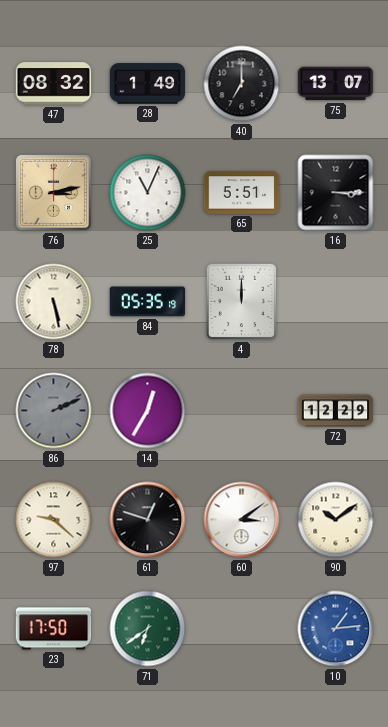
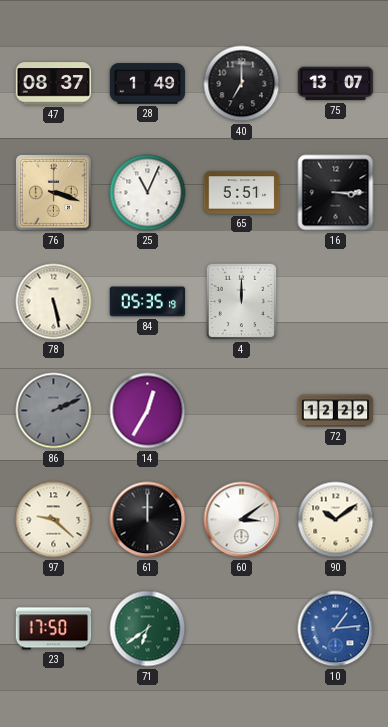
47: 08:32 -> 08:37
76: 3:13 -> 3:18
61: 12:48 -> 12:00
